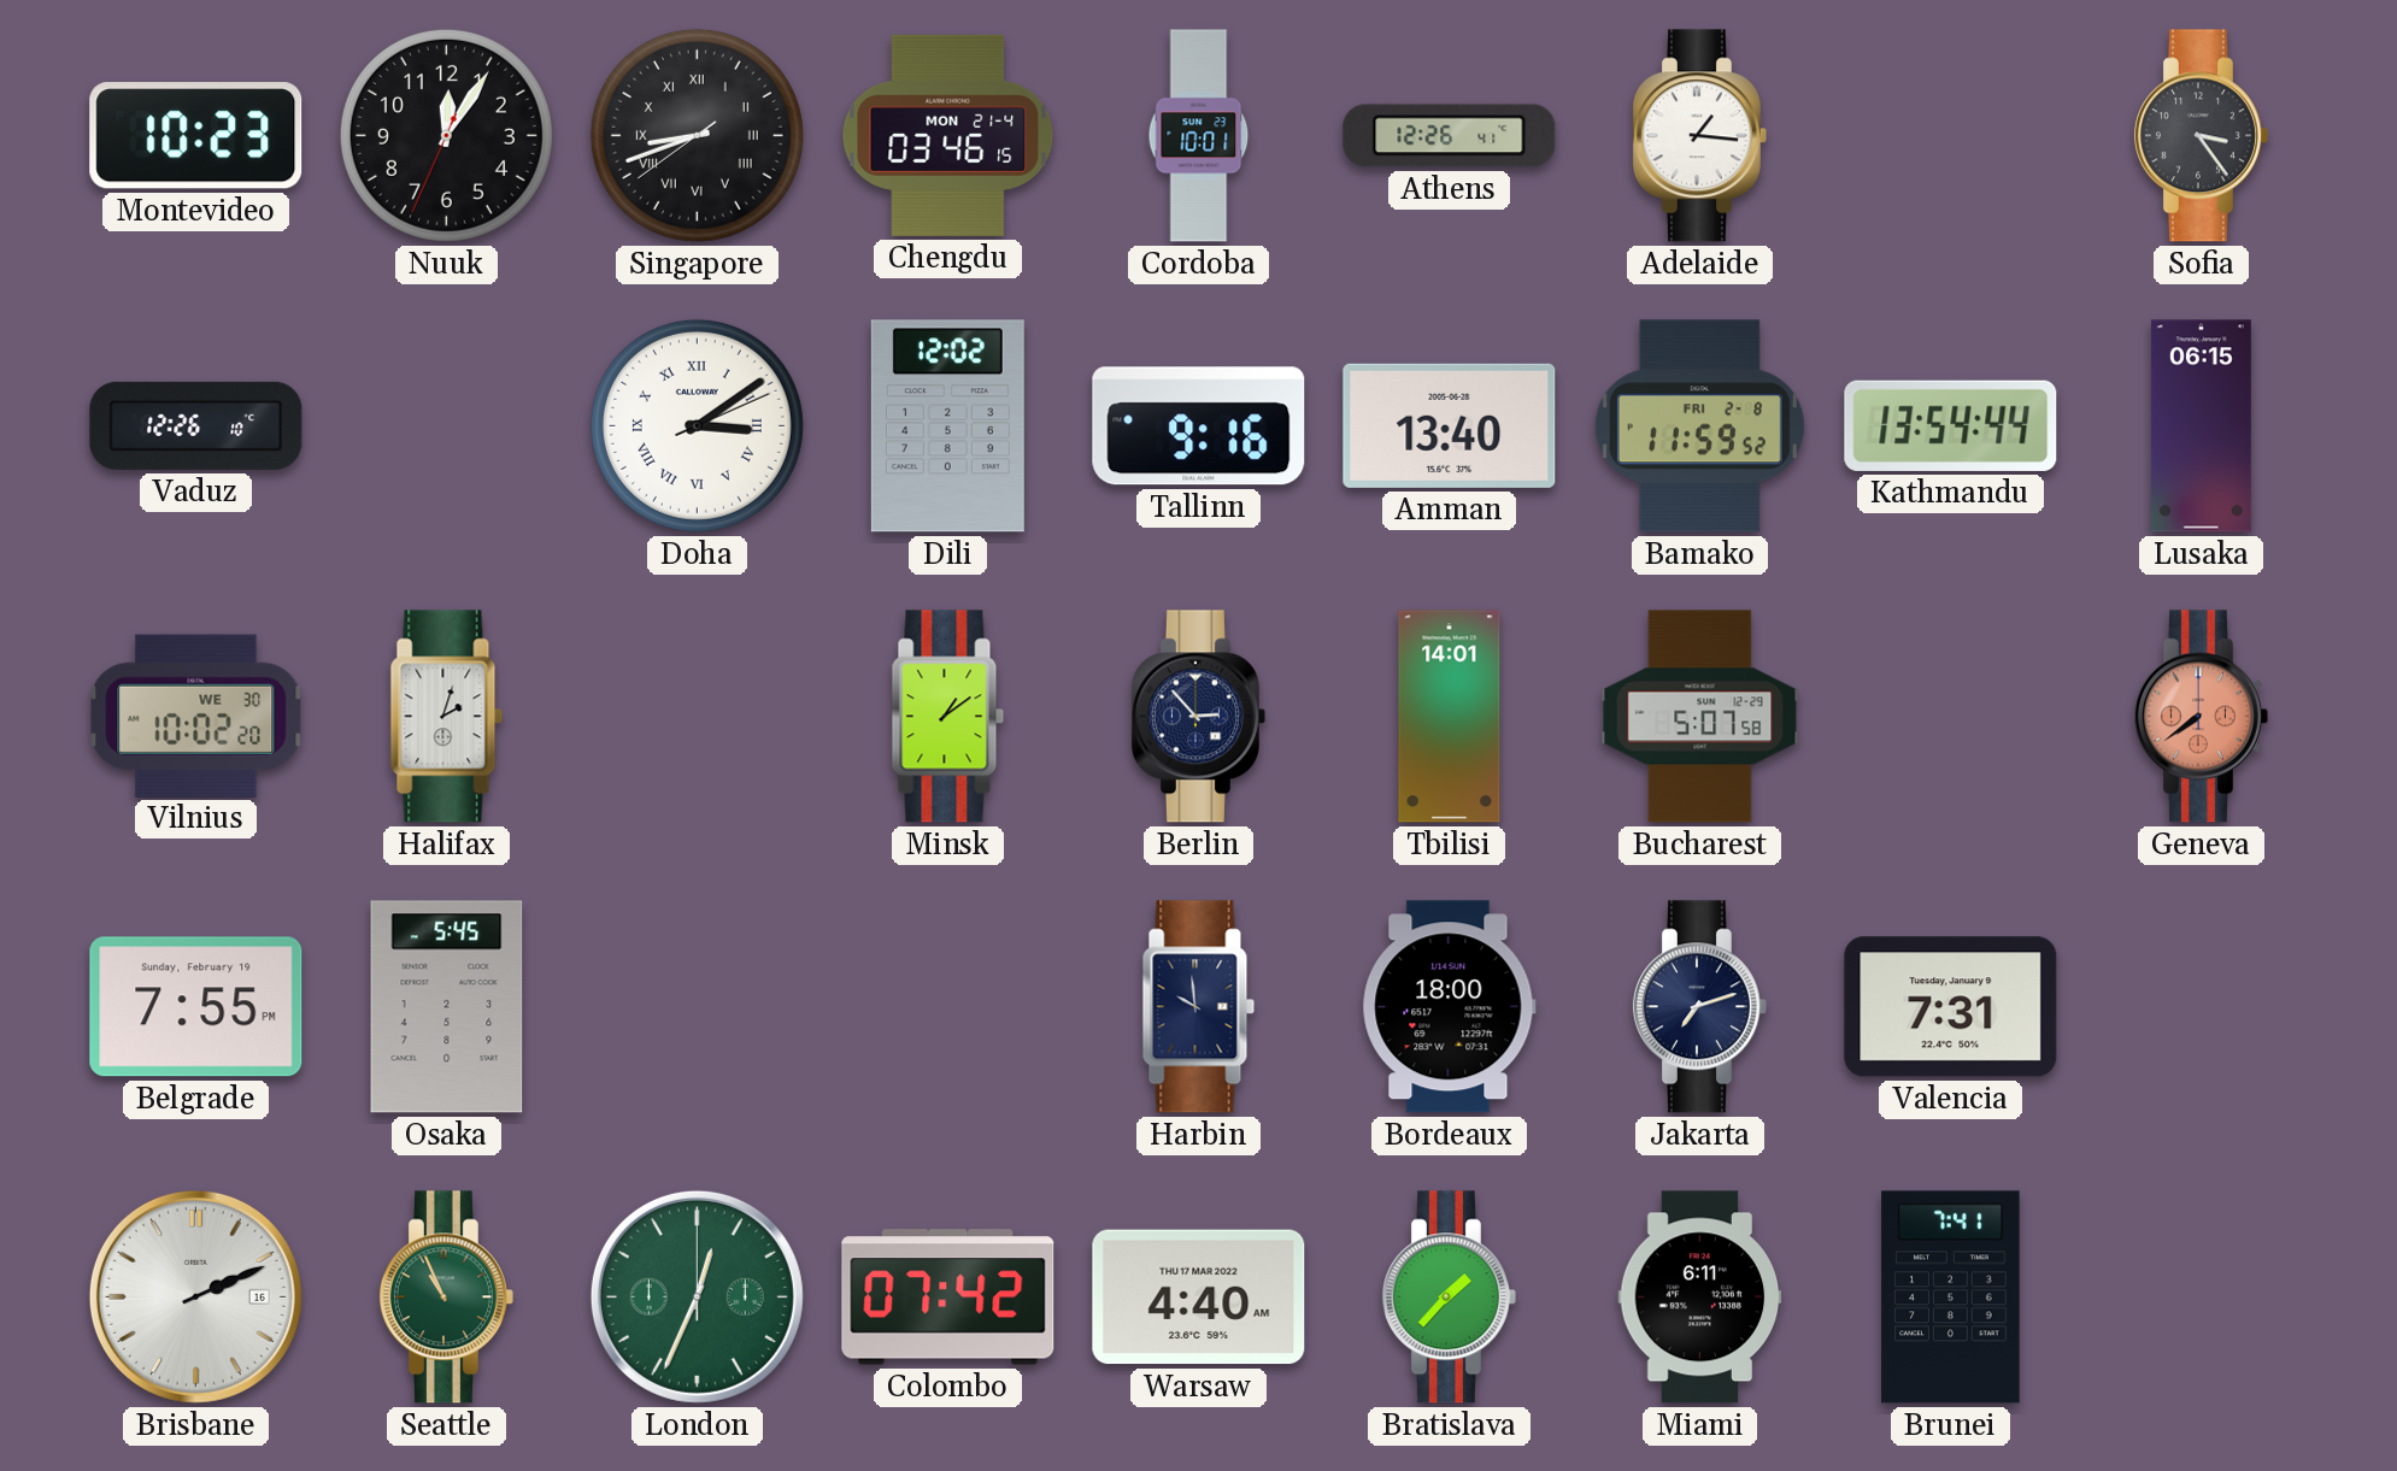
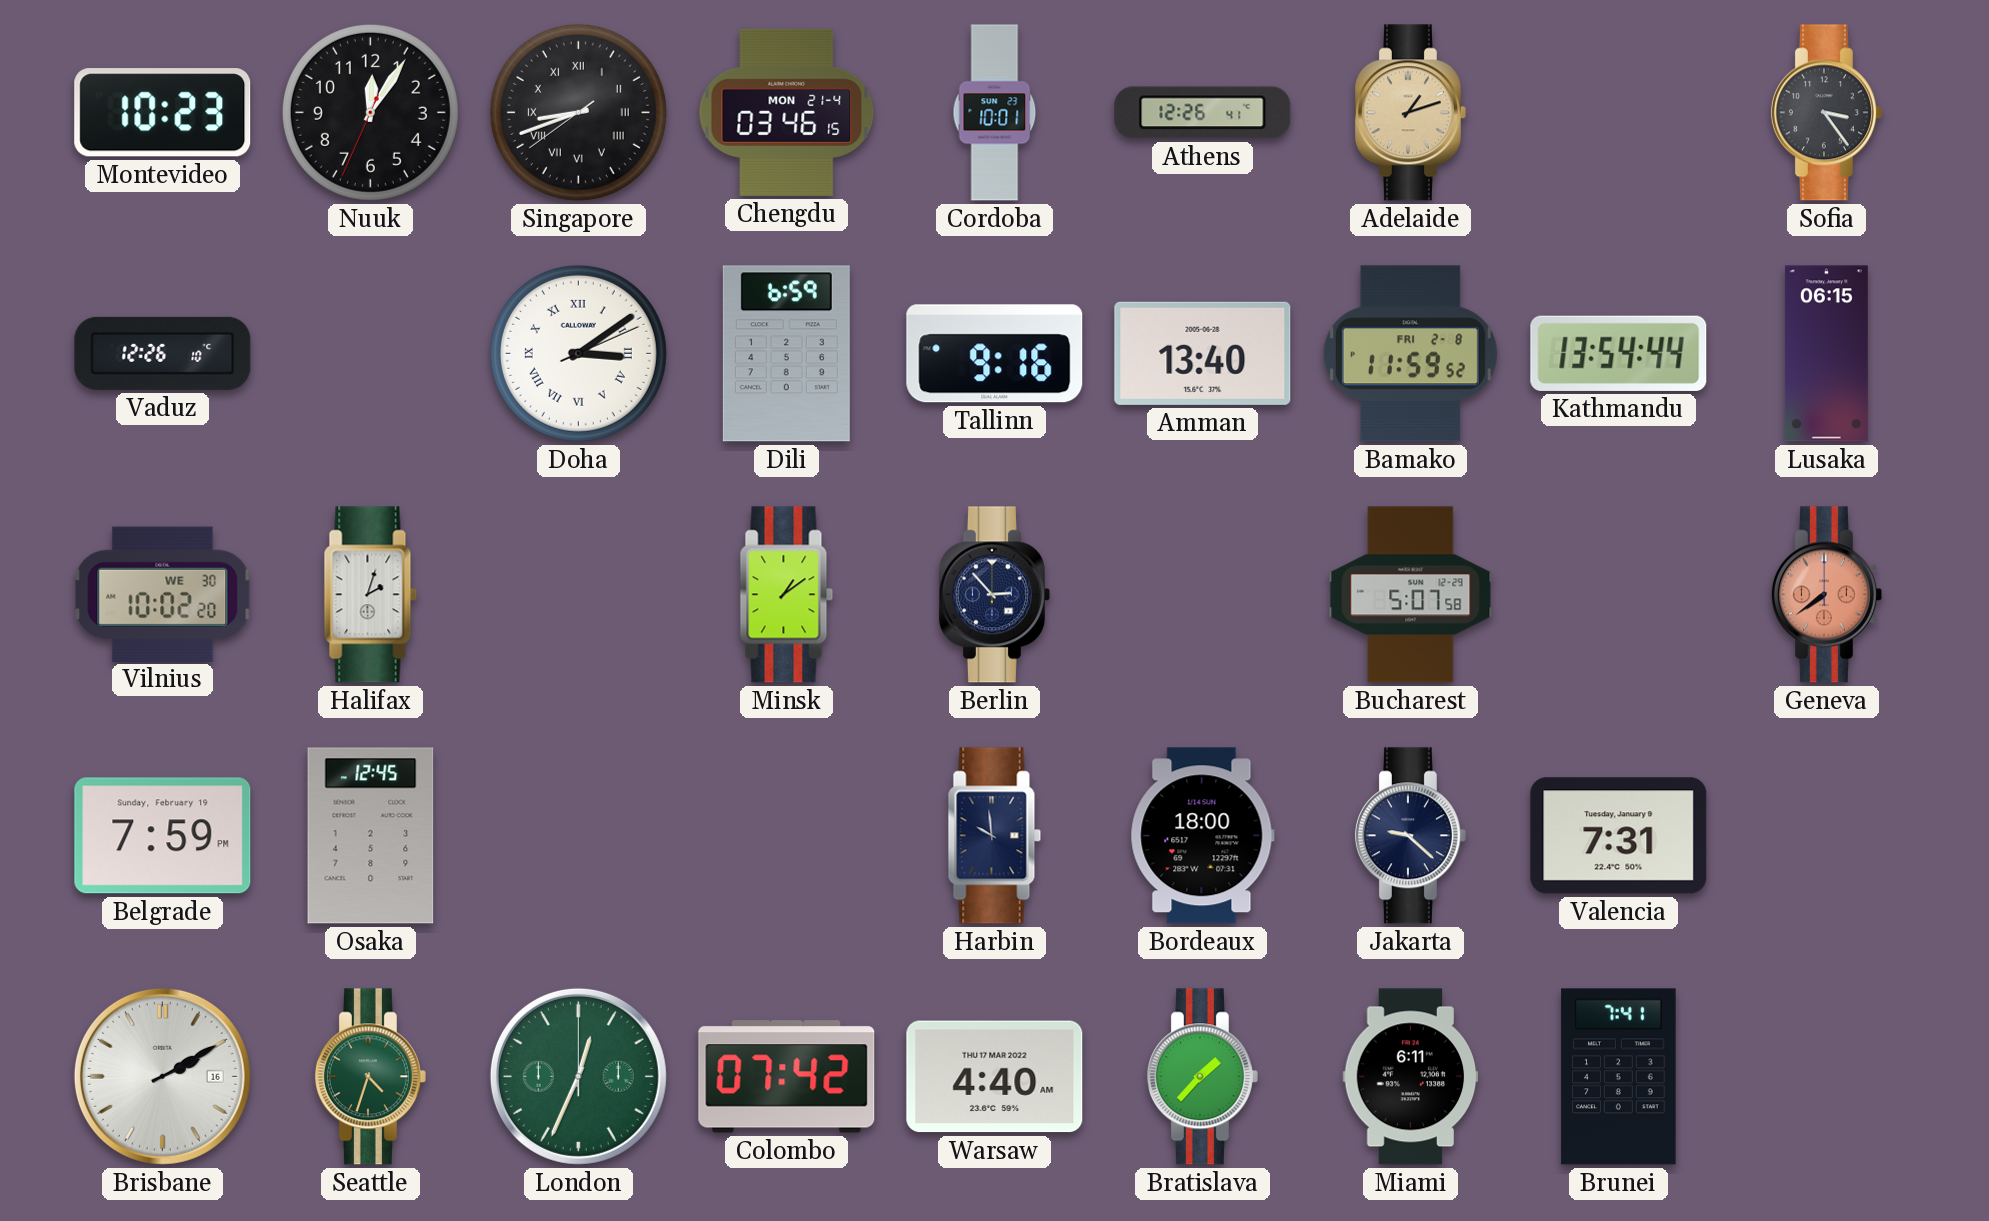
Adelaide: 1:16 -> 1:12
Adelaide dial: white -> champagne
Dili: 12:02 -> 6:59
Tbilisi: 14:01 -> none
Belgrade: 7:55 -> 7:59
Osaka: 5:45 -> 12:45
Jakarta: 7:12 -> 9:22
Brisbane: 2:11 -> 2:10
Seattle: 10:56 -> 4:33
